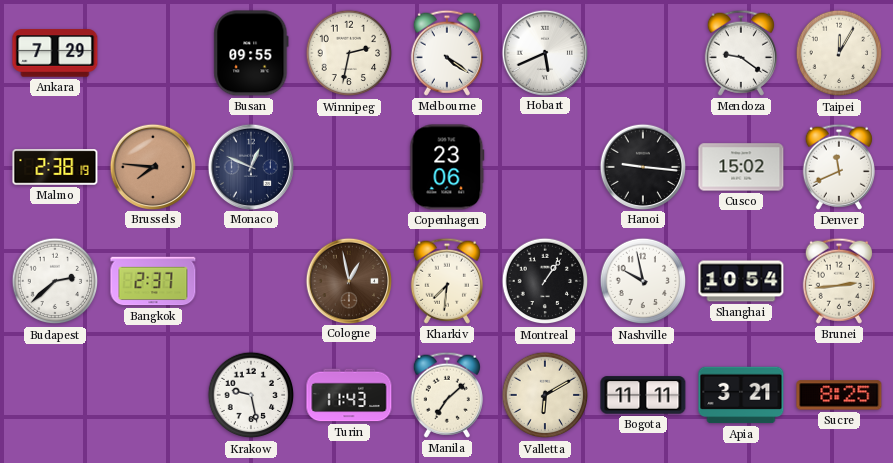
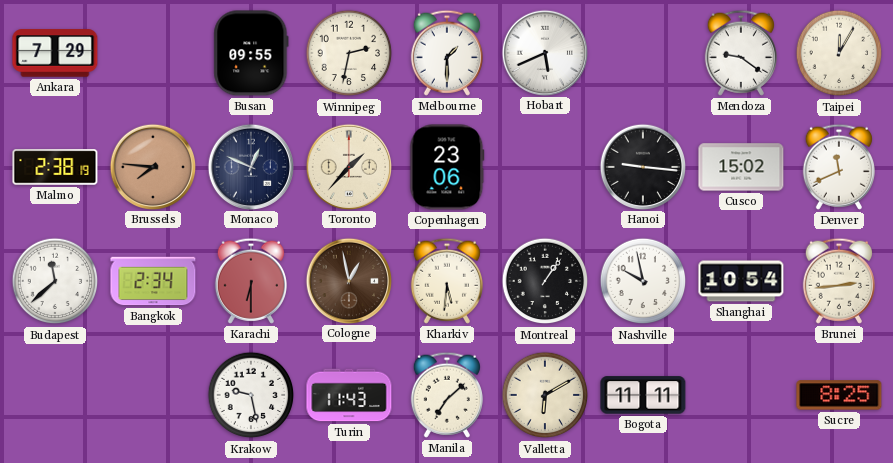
Melbourne: 4:21 -> 1:30
Toronto: none -> 1:37
Budapest: 2:38 -> 11:38
Bangkok: 2:37 -> 2:34
Karachi: none -> 6:30
Kharkiv: 7:31 -> 5:31
Apia: 3:21 -> none
